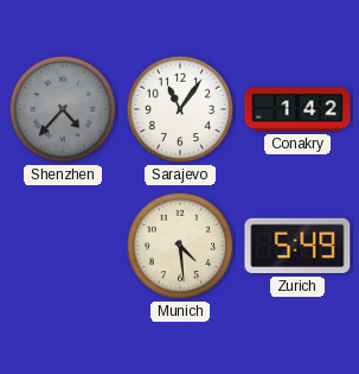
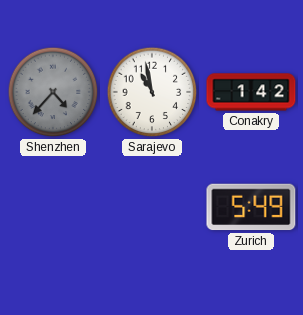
Sarajevo: 11:06 -> 10:58
Munich: 4:29 -> none
